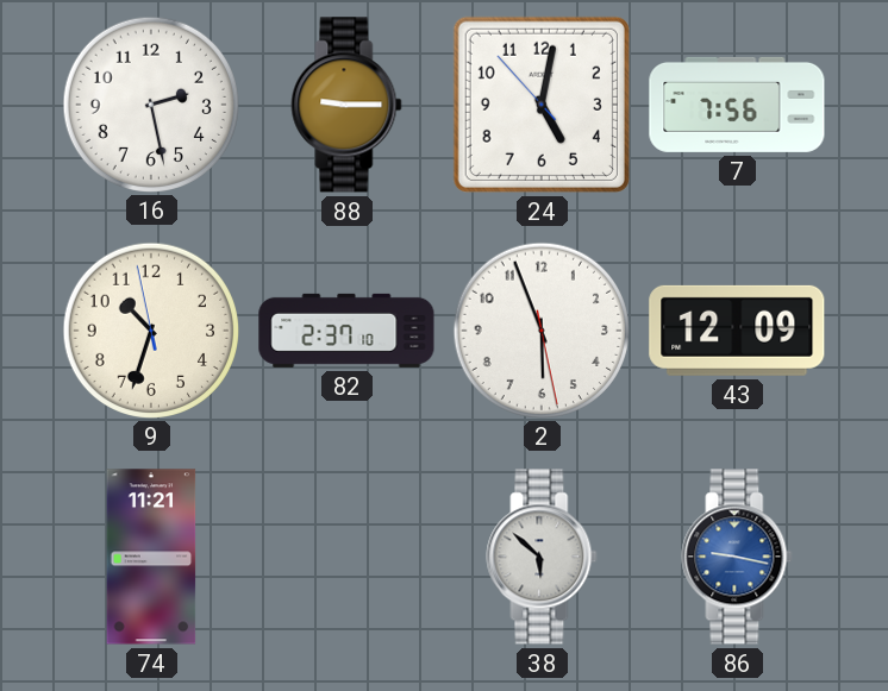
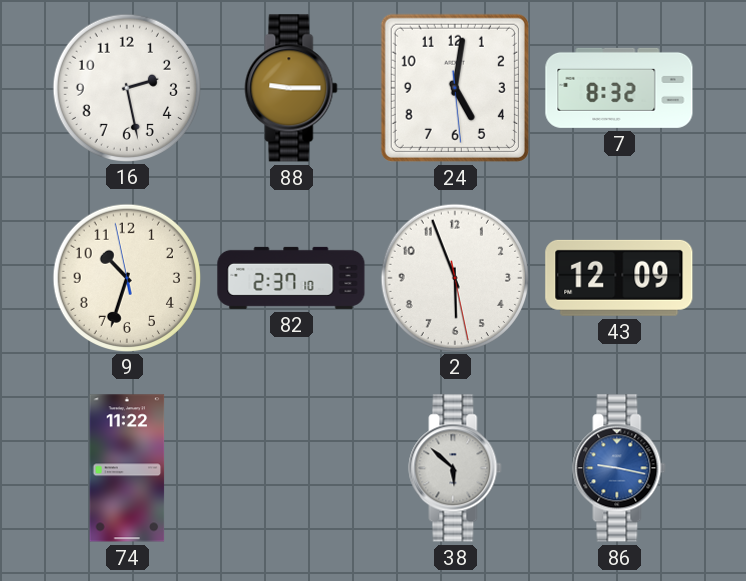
24: 5:01:53 -> 5:01:29
7: 7:56 -> 8:32
74: 11:21 -> 11:22
